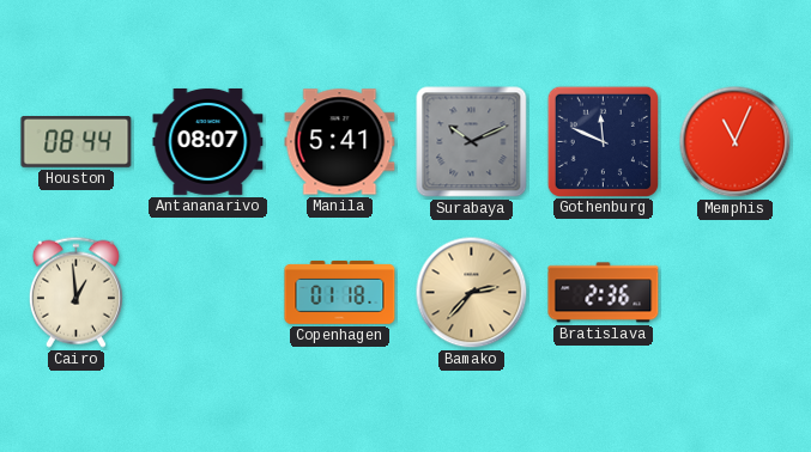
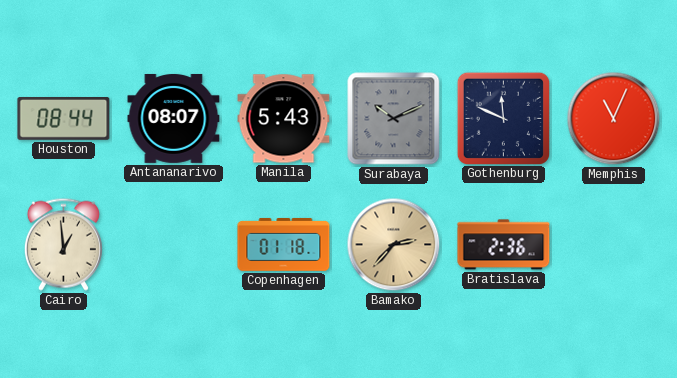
Manila: 5:41 -> 5:43
